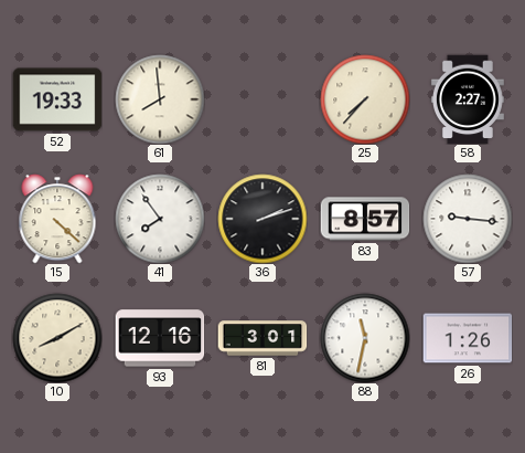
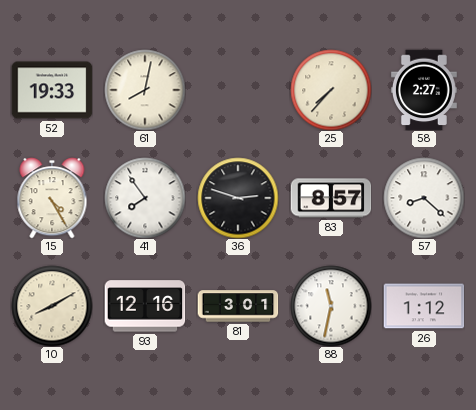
61: 7:59 -> 8:02
15: 4:22 -> 4:25
36: 2:12 -> 2:48
57: 9:16 -> 8:22
26: 1:26 -> 1:12
